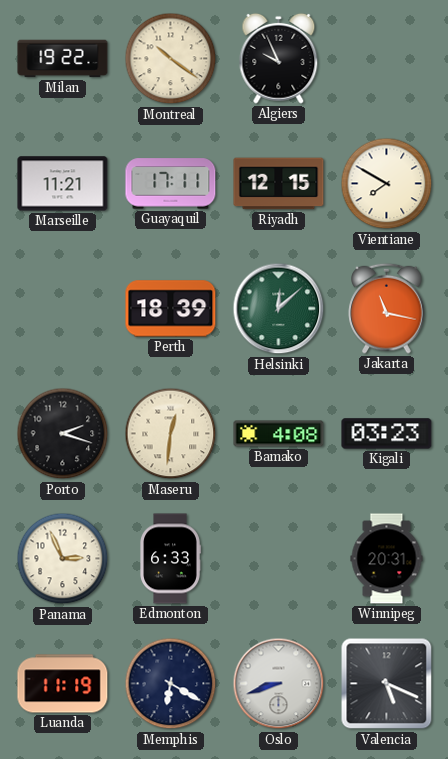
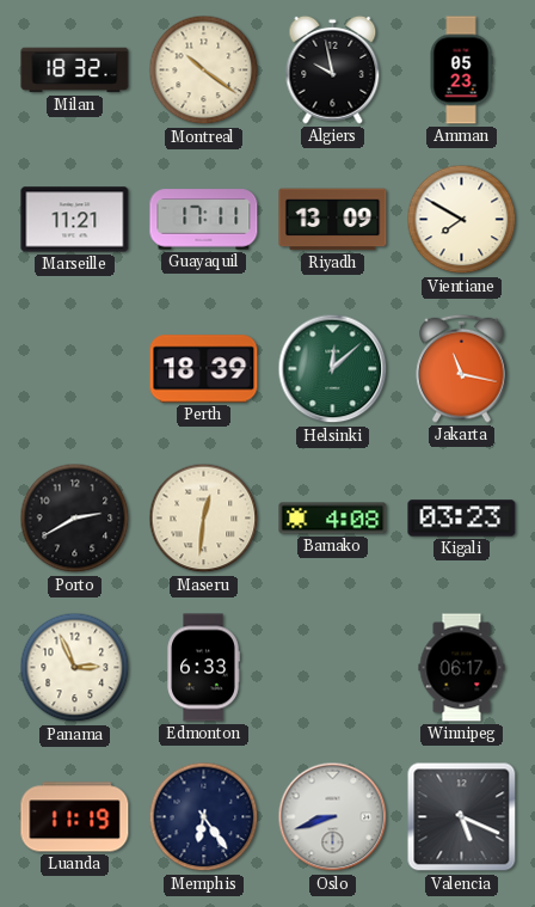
Milan: 19:22 -> 18:32
Algiers: 9:56 -> 9:58
Amman: none -> 05:23
Riyadh: 12:15 -> 13:09
Porto: 2:18 -> 2:40
Winnipeg: 20:31 -> 06:17
Memphis: 6:20 -> 6:24
